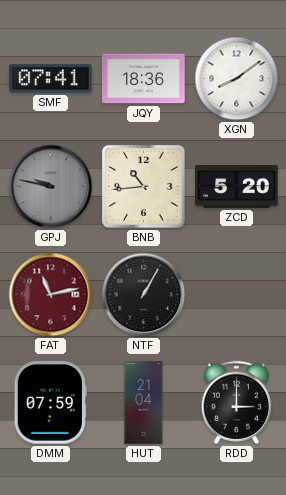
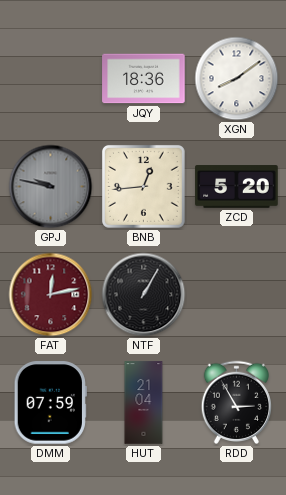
SMF: 07:41 -> none
BNB: 10:44 -> 12:44
FAT: 11:13 -> 12:13
RDD: 3:00 -> 2:55
